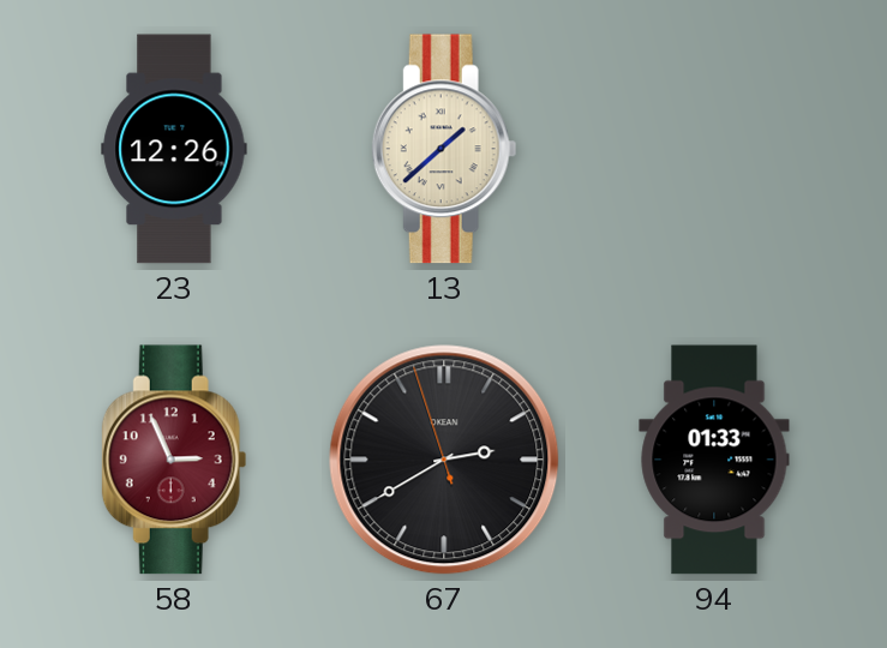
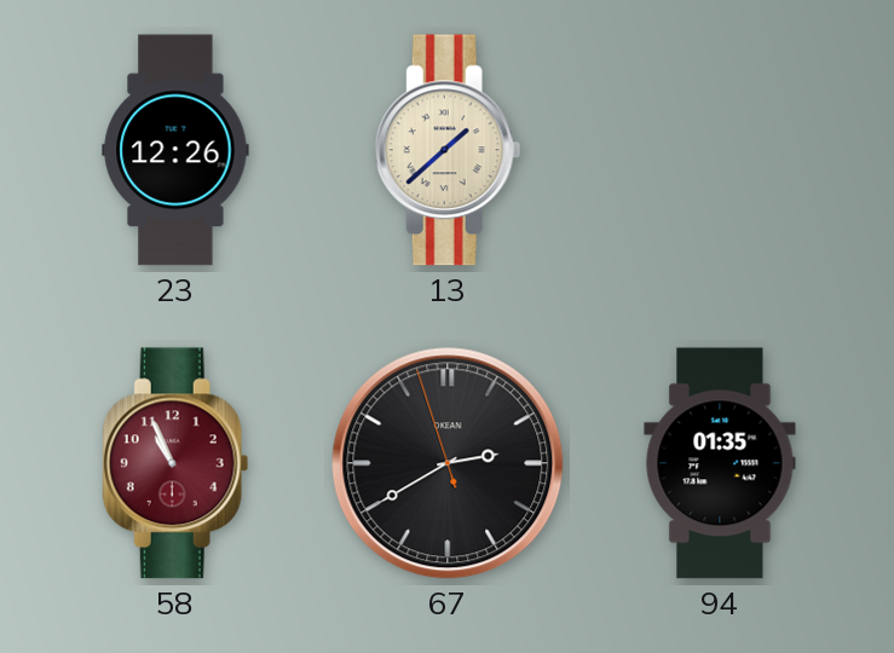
58: 2:56 -> 10:56
94: 01:33 -> 01:35
